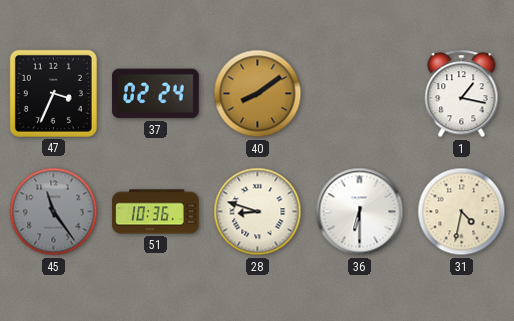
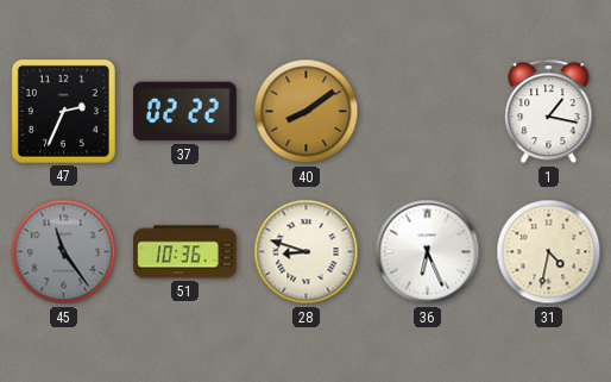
47: 3:34 -> 2:34
37: 02:24 -> 02:22
36: 6:30 -> 6:26
